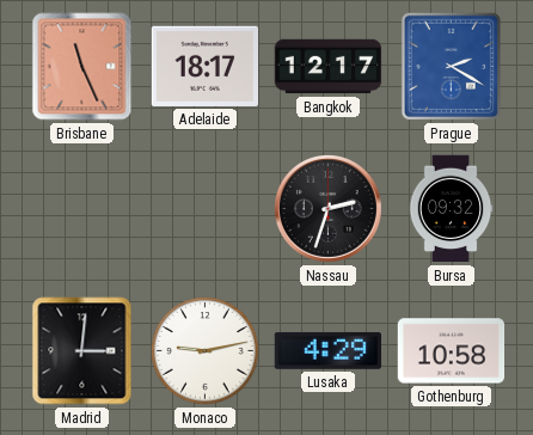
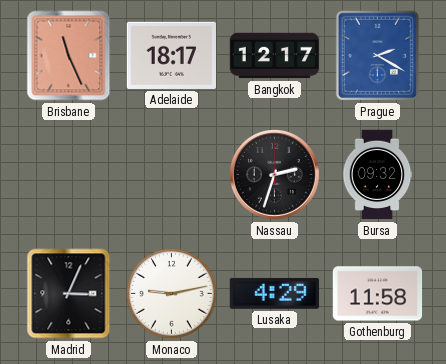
Madrid: 3:01 -> 3:04
Gothenburg: 10:58 -> 11:58
